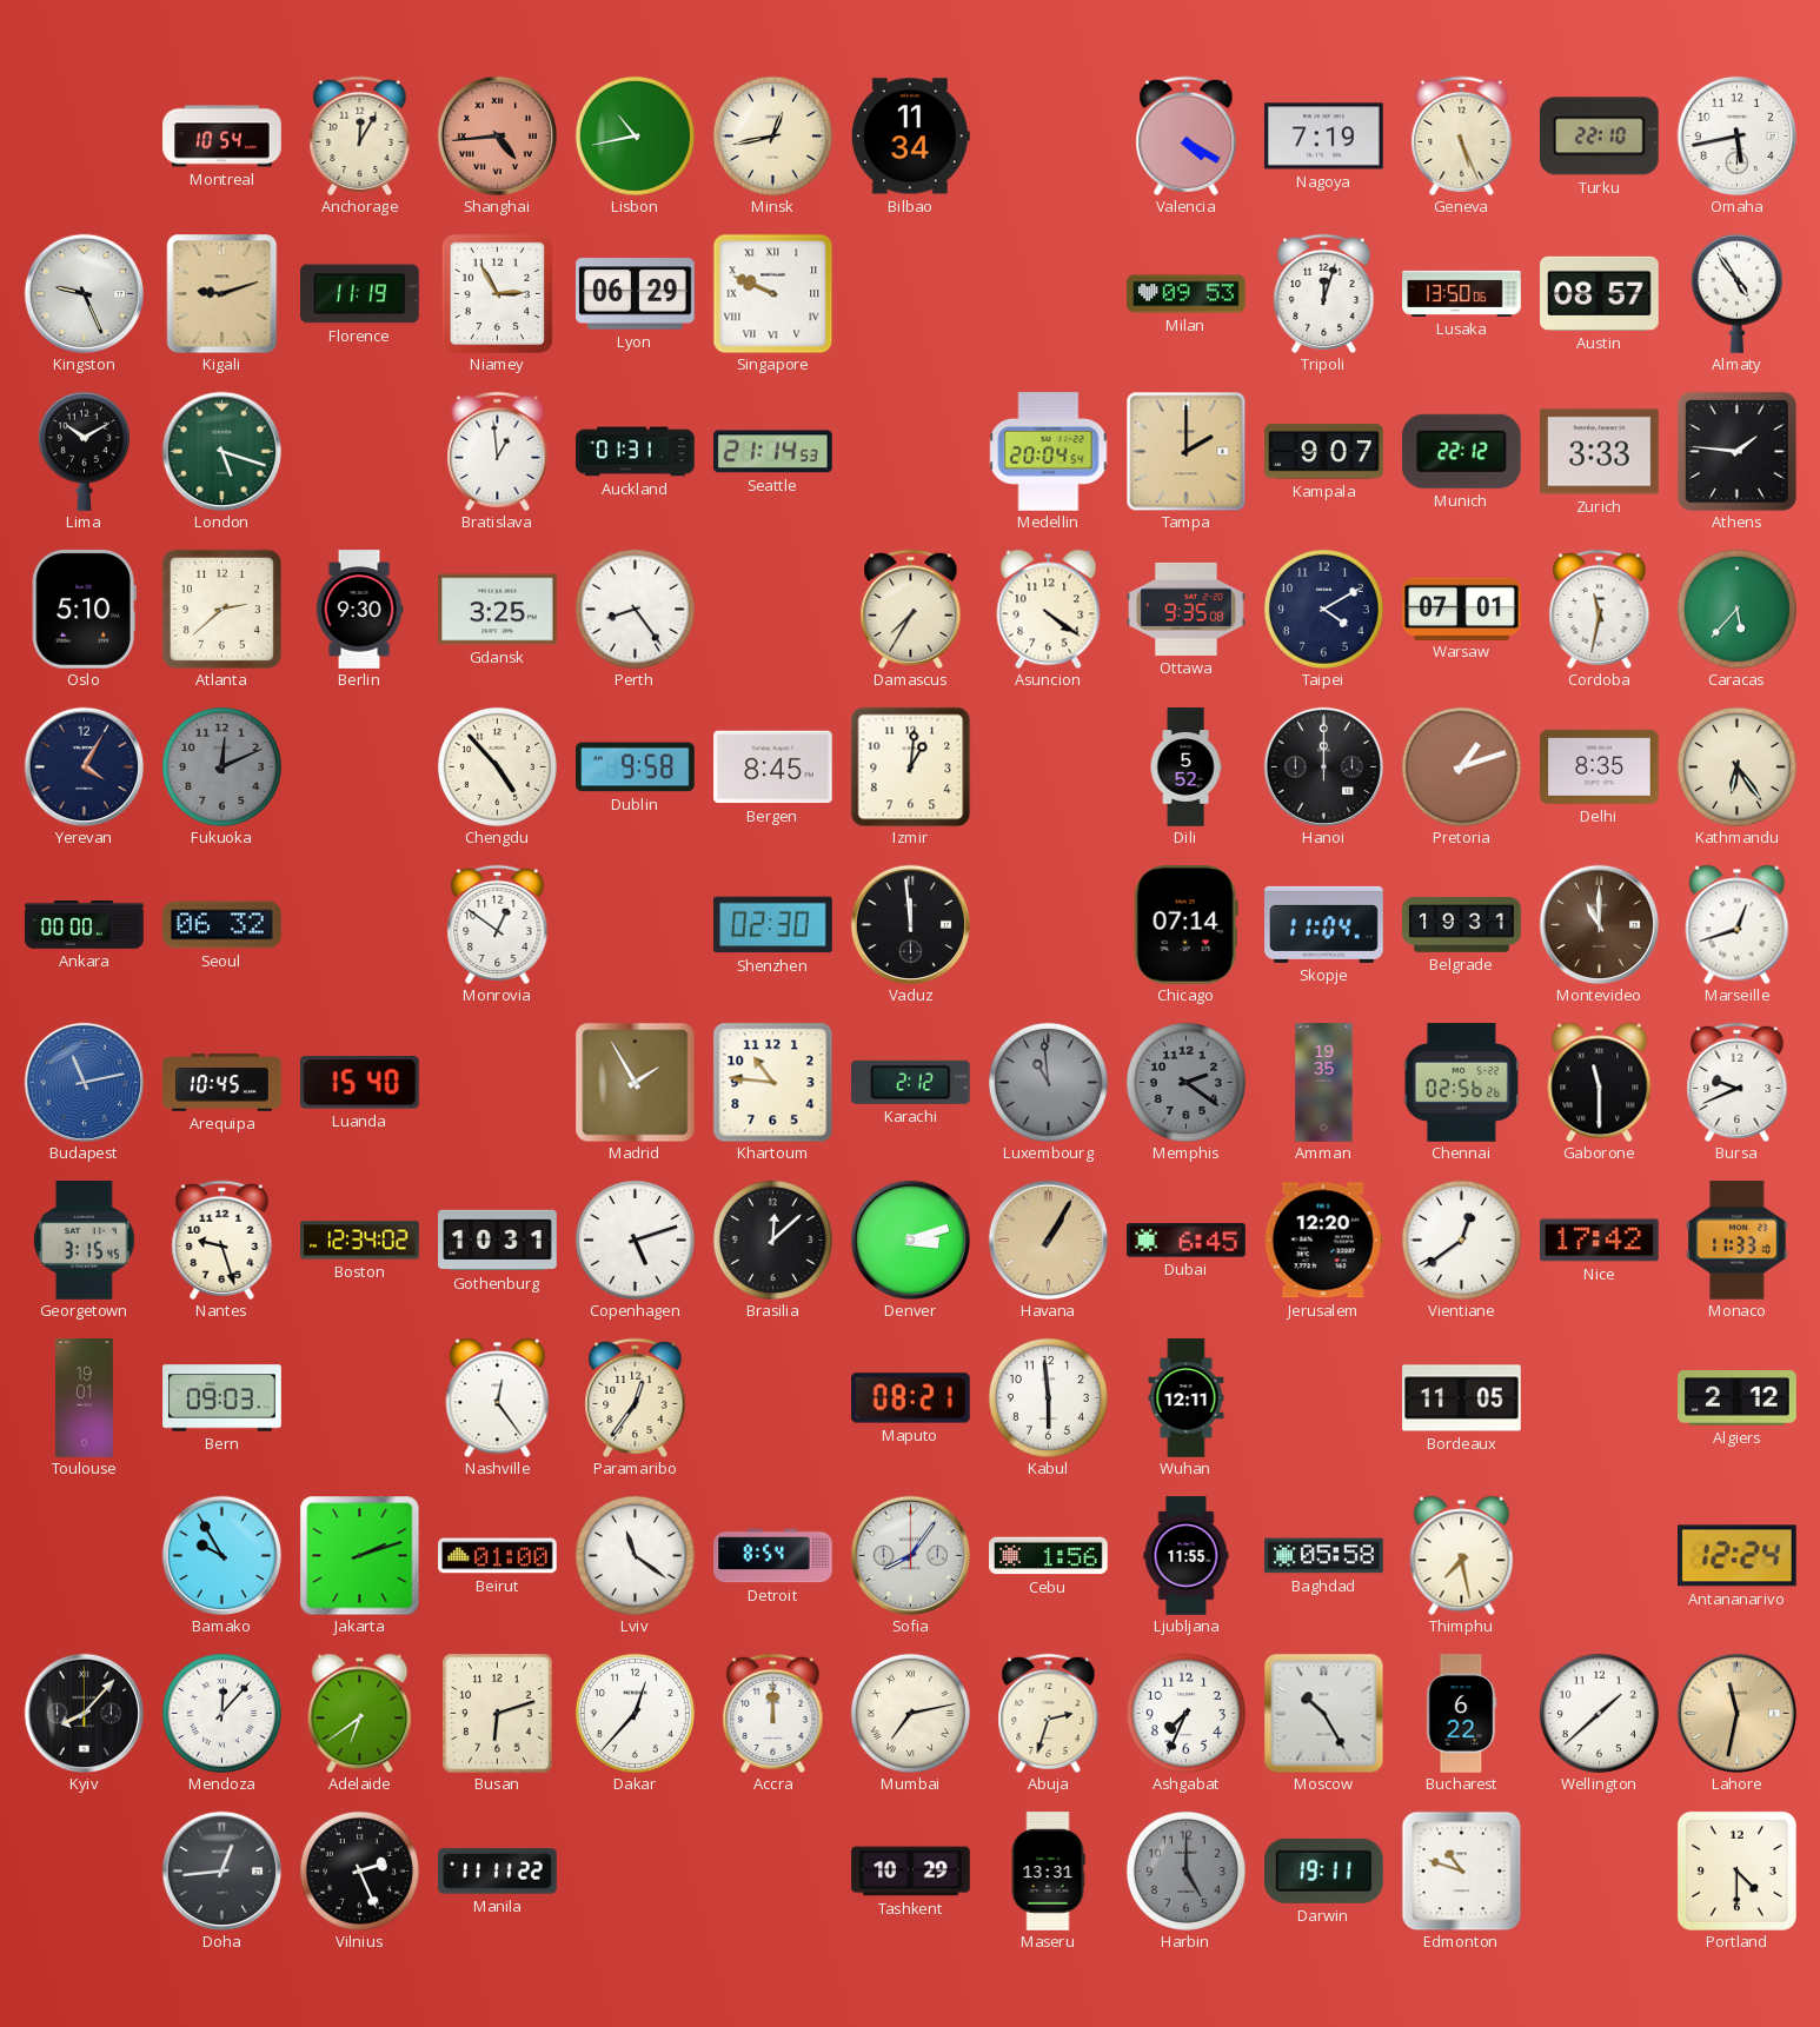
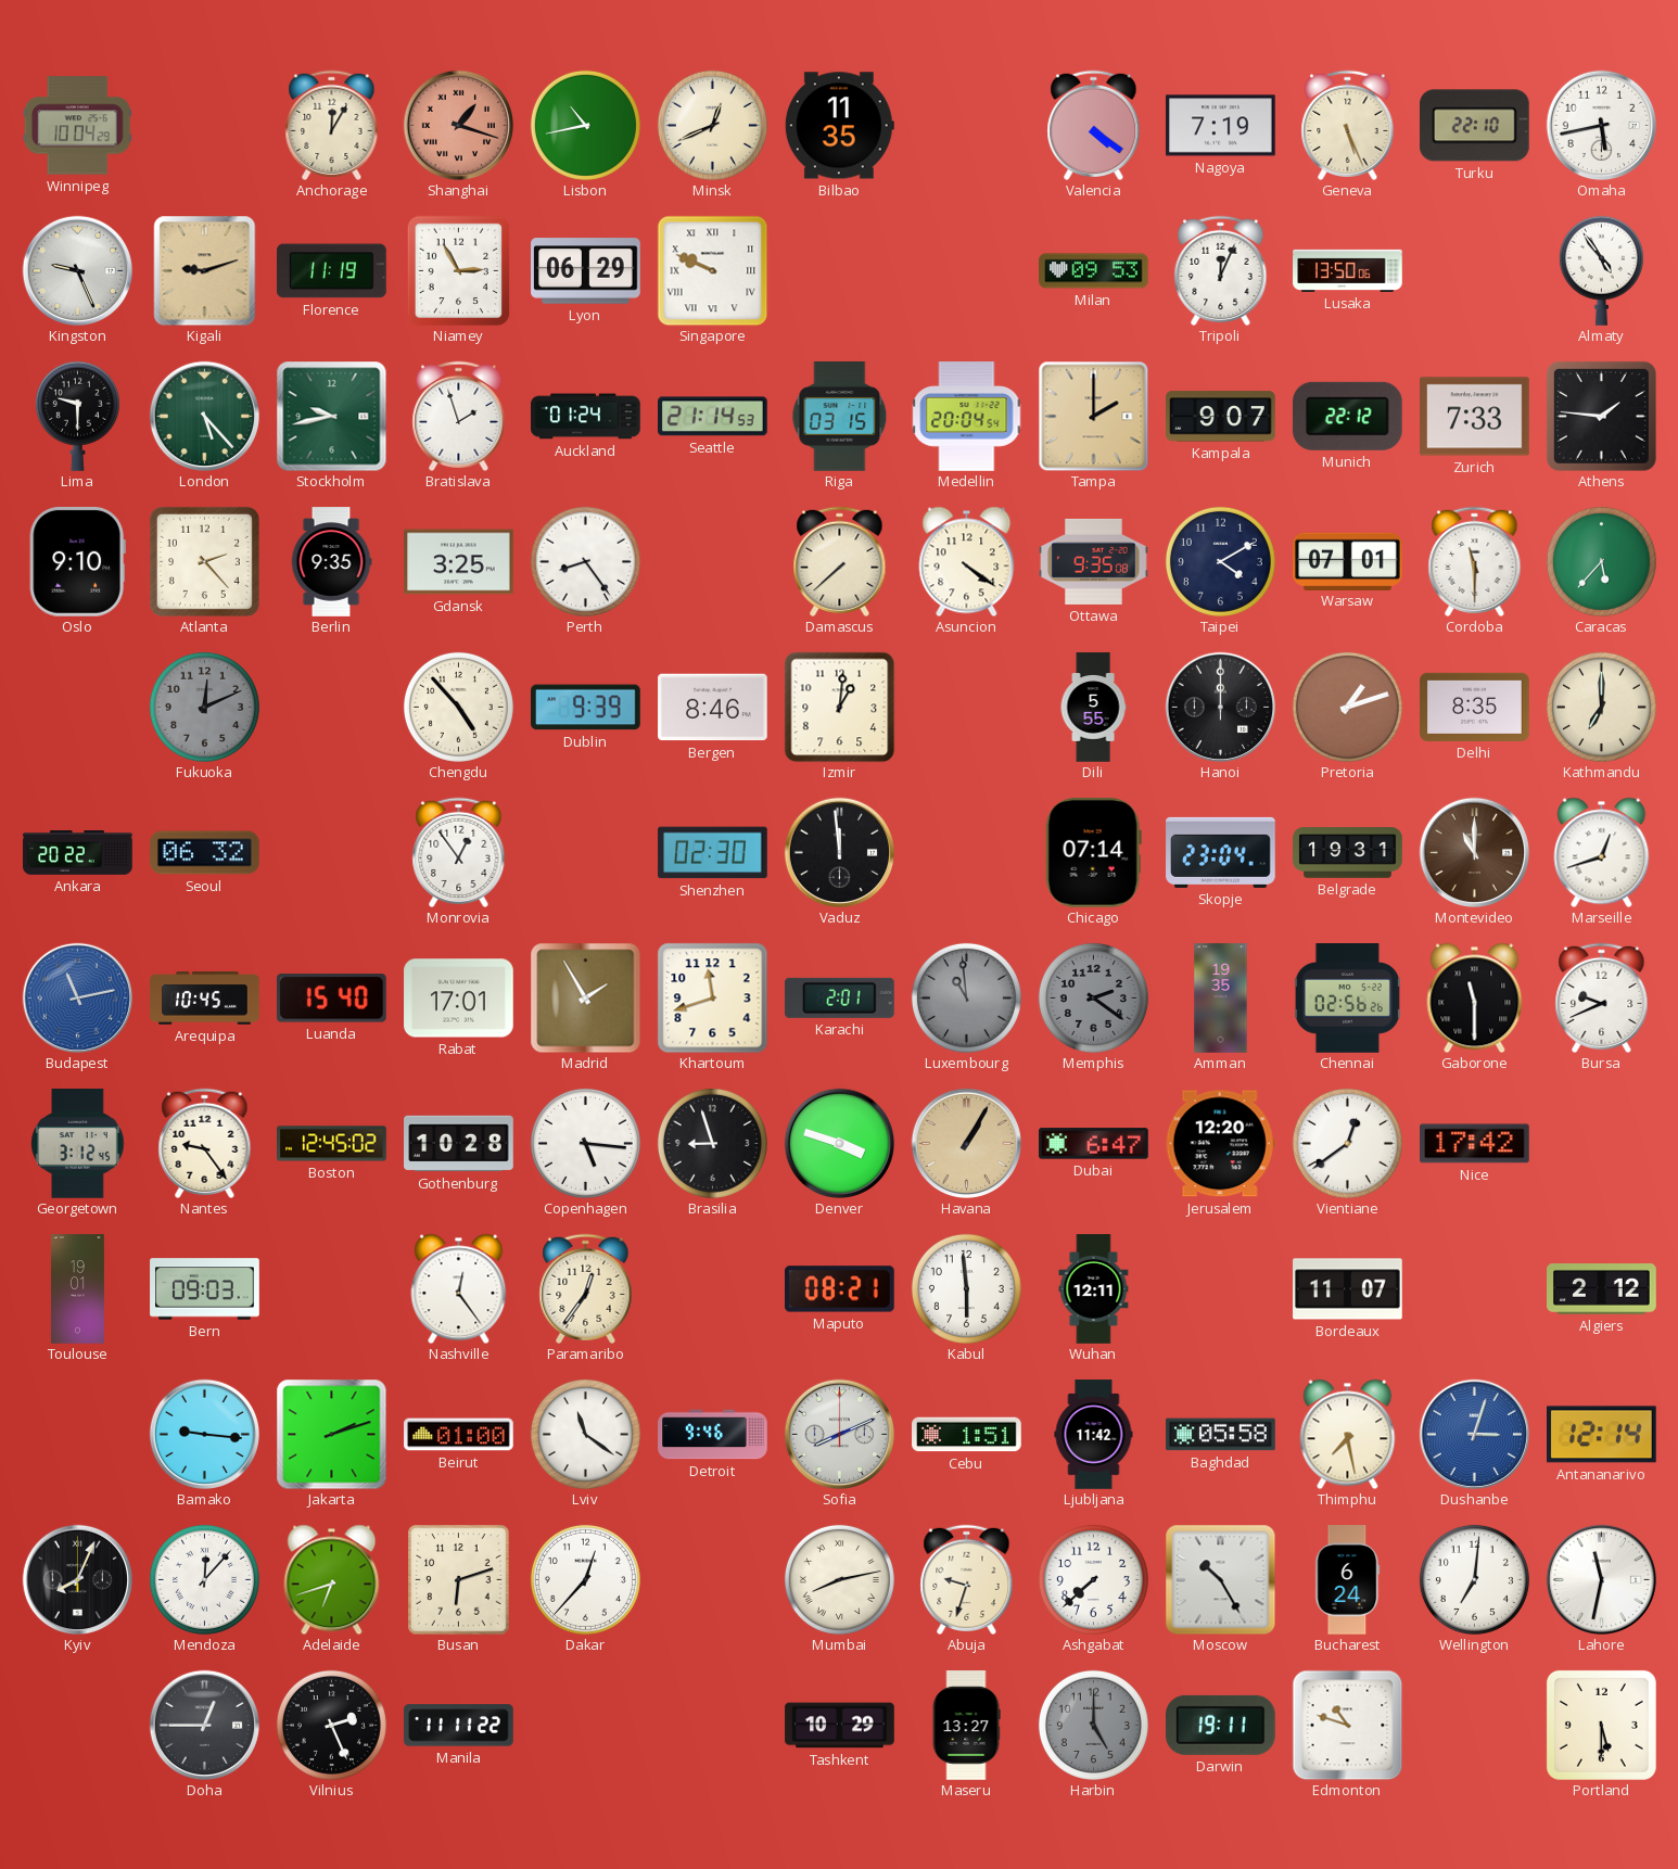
Winnipeg: none -> 10:04
Montreal: 10:54 -> none
Shanghai: 4:44 -> 1:18
Minsk: 12:43 -> 12:41
Bilbao: 11:34 -> 11:35
Valencia: 4:20 -> 4:21
Tripoli: 12:03 -> 12:04
Austin: 08:57 -> none
Lima: 10:10 -> 9:30
London: 5:18 -> 5:23
Stockholm: none -> 9:43
Bratislava: 12:59 -> 1:57
Auckland: 01:31 -> 01:24
Riga: none -> 03:15
Zurich: 3:33 -> 7:33
Oslo: 5:10 -> 9:10
Atlanta: 2:38 -> 2:23
Berlin: 9:30 -> 9:35
Damascus: 7:35 -> 7:38
Cordoba: 11:32 -> 11:30
Yerevan: 4:05 -> none
Dublin: 9:58 -> 9:39
Bergen: 8:45 -> 8:46
Dili: 5:52 -> 5:55
Kathmandu: 6:24 -> 7:00
Ankara: 00:00 -> 20:22
Monrovia: 12:51 -> 12:54
Skopje: 11:04 -> 23:04
Rabat: none -> 17:01
Khartoum: 10:46 -> 11:42
Karachi: 2:12 -> 2:01
Georgetown: 3:15 -> 3:12
Nantes: 9:27 -> 9:24
Boston: 12:34 -> 12:45
Gothenburg: 10:31 -> 10:28
Copenhagen: 5:12 -> 5:16
Brasilia: 12:08 -> 8:57
Denver: 3:12 -> 3:48
Dubai: 6:45 -> 6:47
Monaco: 11:33 -> none
Bordeaux: 11:05 -> 11:07
Bamako: 9:55 -> 9:16
Detroit: 8:54 -> 9:46
Sofia: 8:06 -> 8:11
Cebu: 1:56 -> 1:51
Ljubljana: 11:55 -> 11:42
Dushanbe: none -> 3:03
Antananarivo: 12:24 -> 12:14
Kyiv: 8:07 -> 8:04
Adelaide: 6:39 -> 6:42
Accra: 12:00 -> none
Mumbai: 7:13 -> 8:13
Abuja: 2:33 -> 9:33
Ashgabat: 7:34 -> 7:38
Bucharest: 6:22 -> 6:24
Wellington: 1:38 -> 7:01
Lahore dial: champagne -> white
Doha: 12:44 -> 12:45
Maseru: 13:31 -> 13:27
Portland: 4:30 -> 5:30
